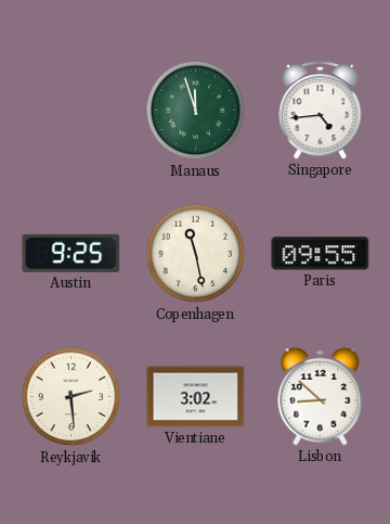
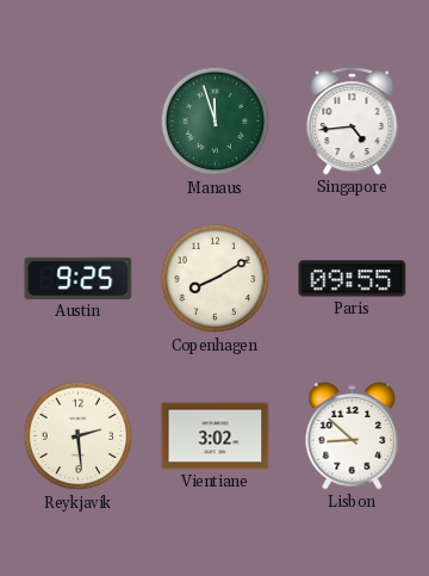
Copenhagen: 11:28 -> 8:10
